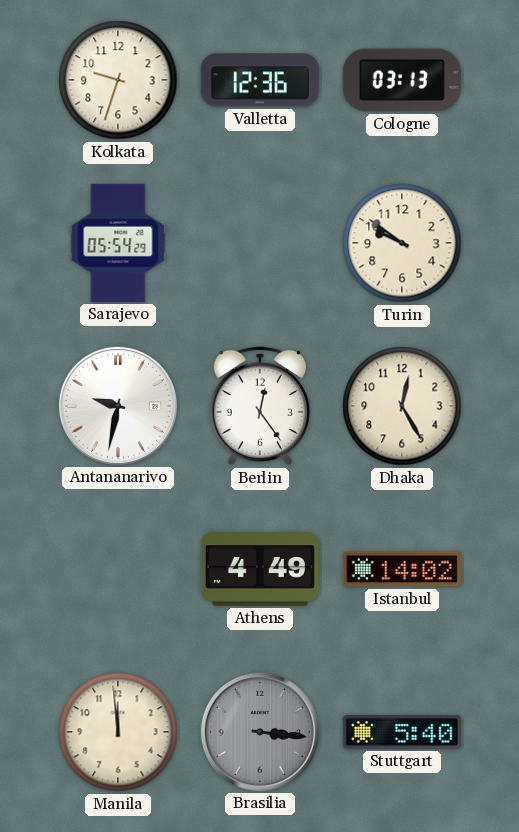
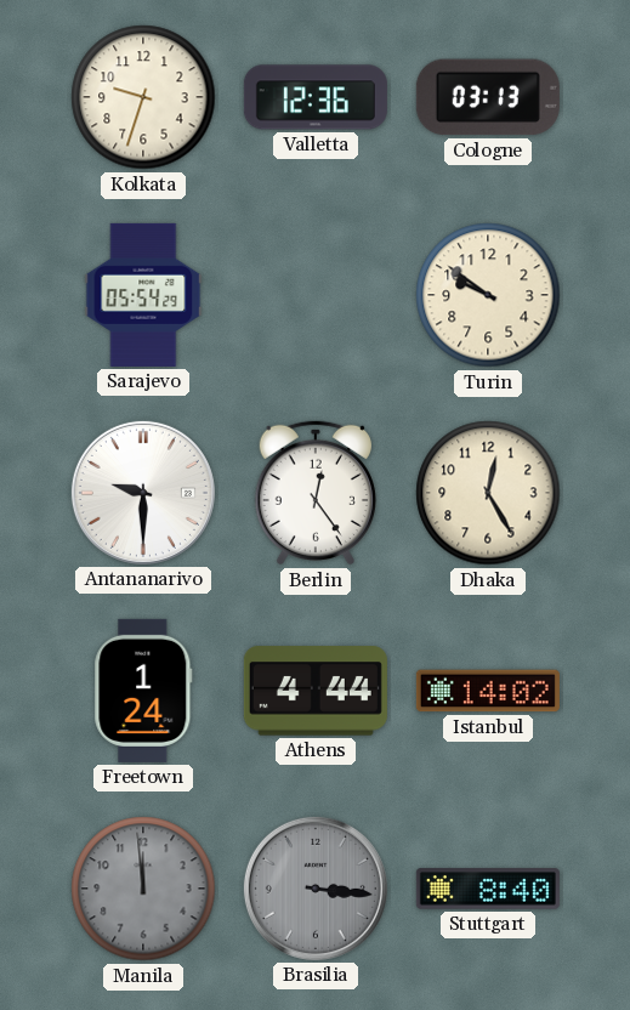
Antananarivo: 9:32 -> 9:30
Freetown: none -> 1:24
Athens: 4:49 -> 4:44
Manila dial: cream -> grey
Stuttgart: 5:40 -> 8:40
